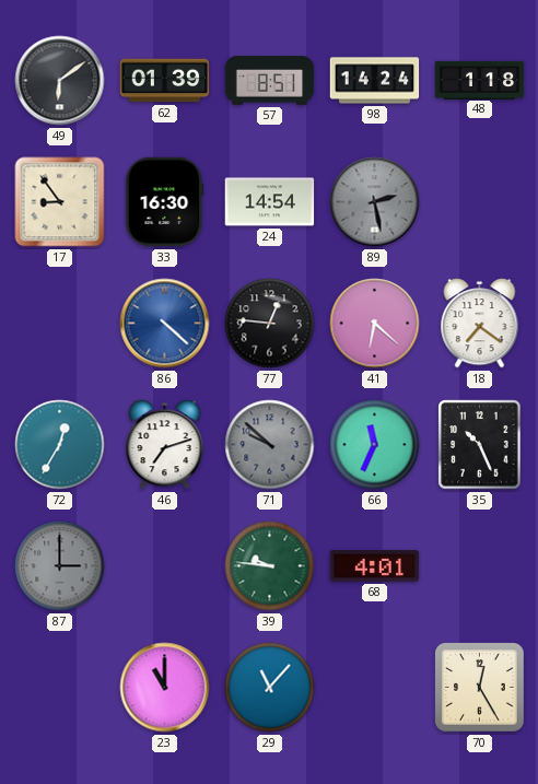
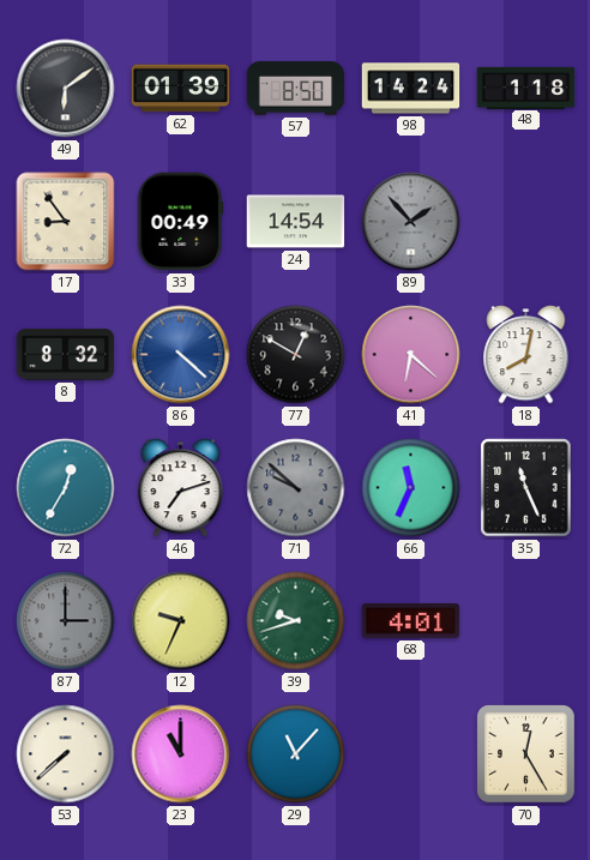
57: 8:51 -> 8:50
33: 16:30 -> 00:49
89: 2:28 -> 1:53
8: none -> 8:32
77: 12:46 -> 12:50
18: 7:21 -> 8:02
35: 10:26 -> 11:26
12: none -> 9:34
39: 9:46 -> 9:42
53: none -> 7:38
